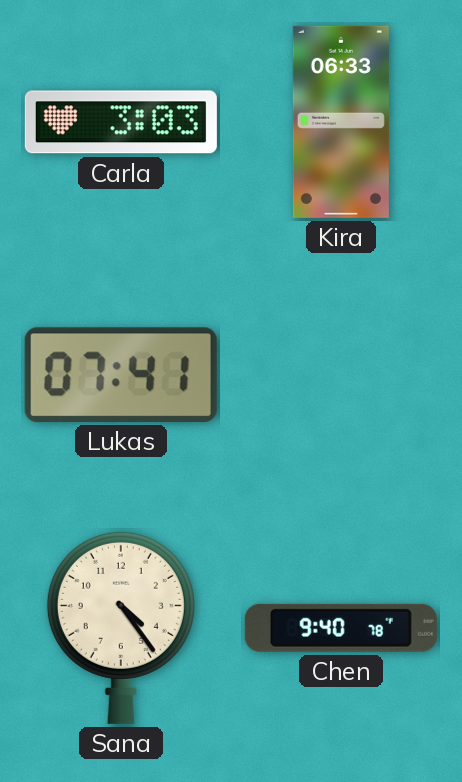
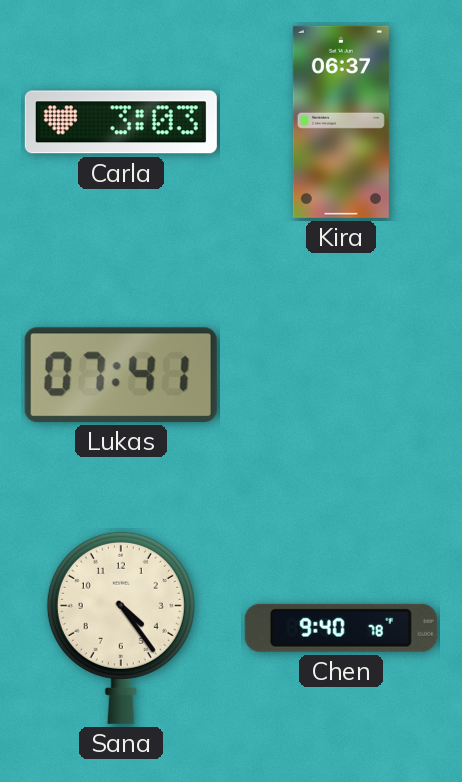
Kira: 06:33 -> 06:37
